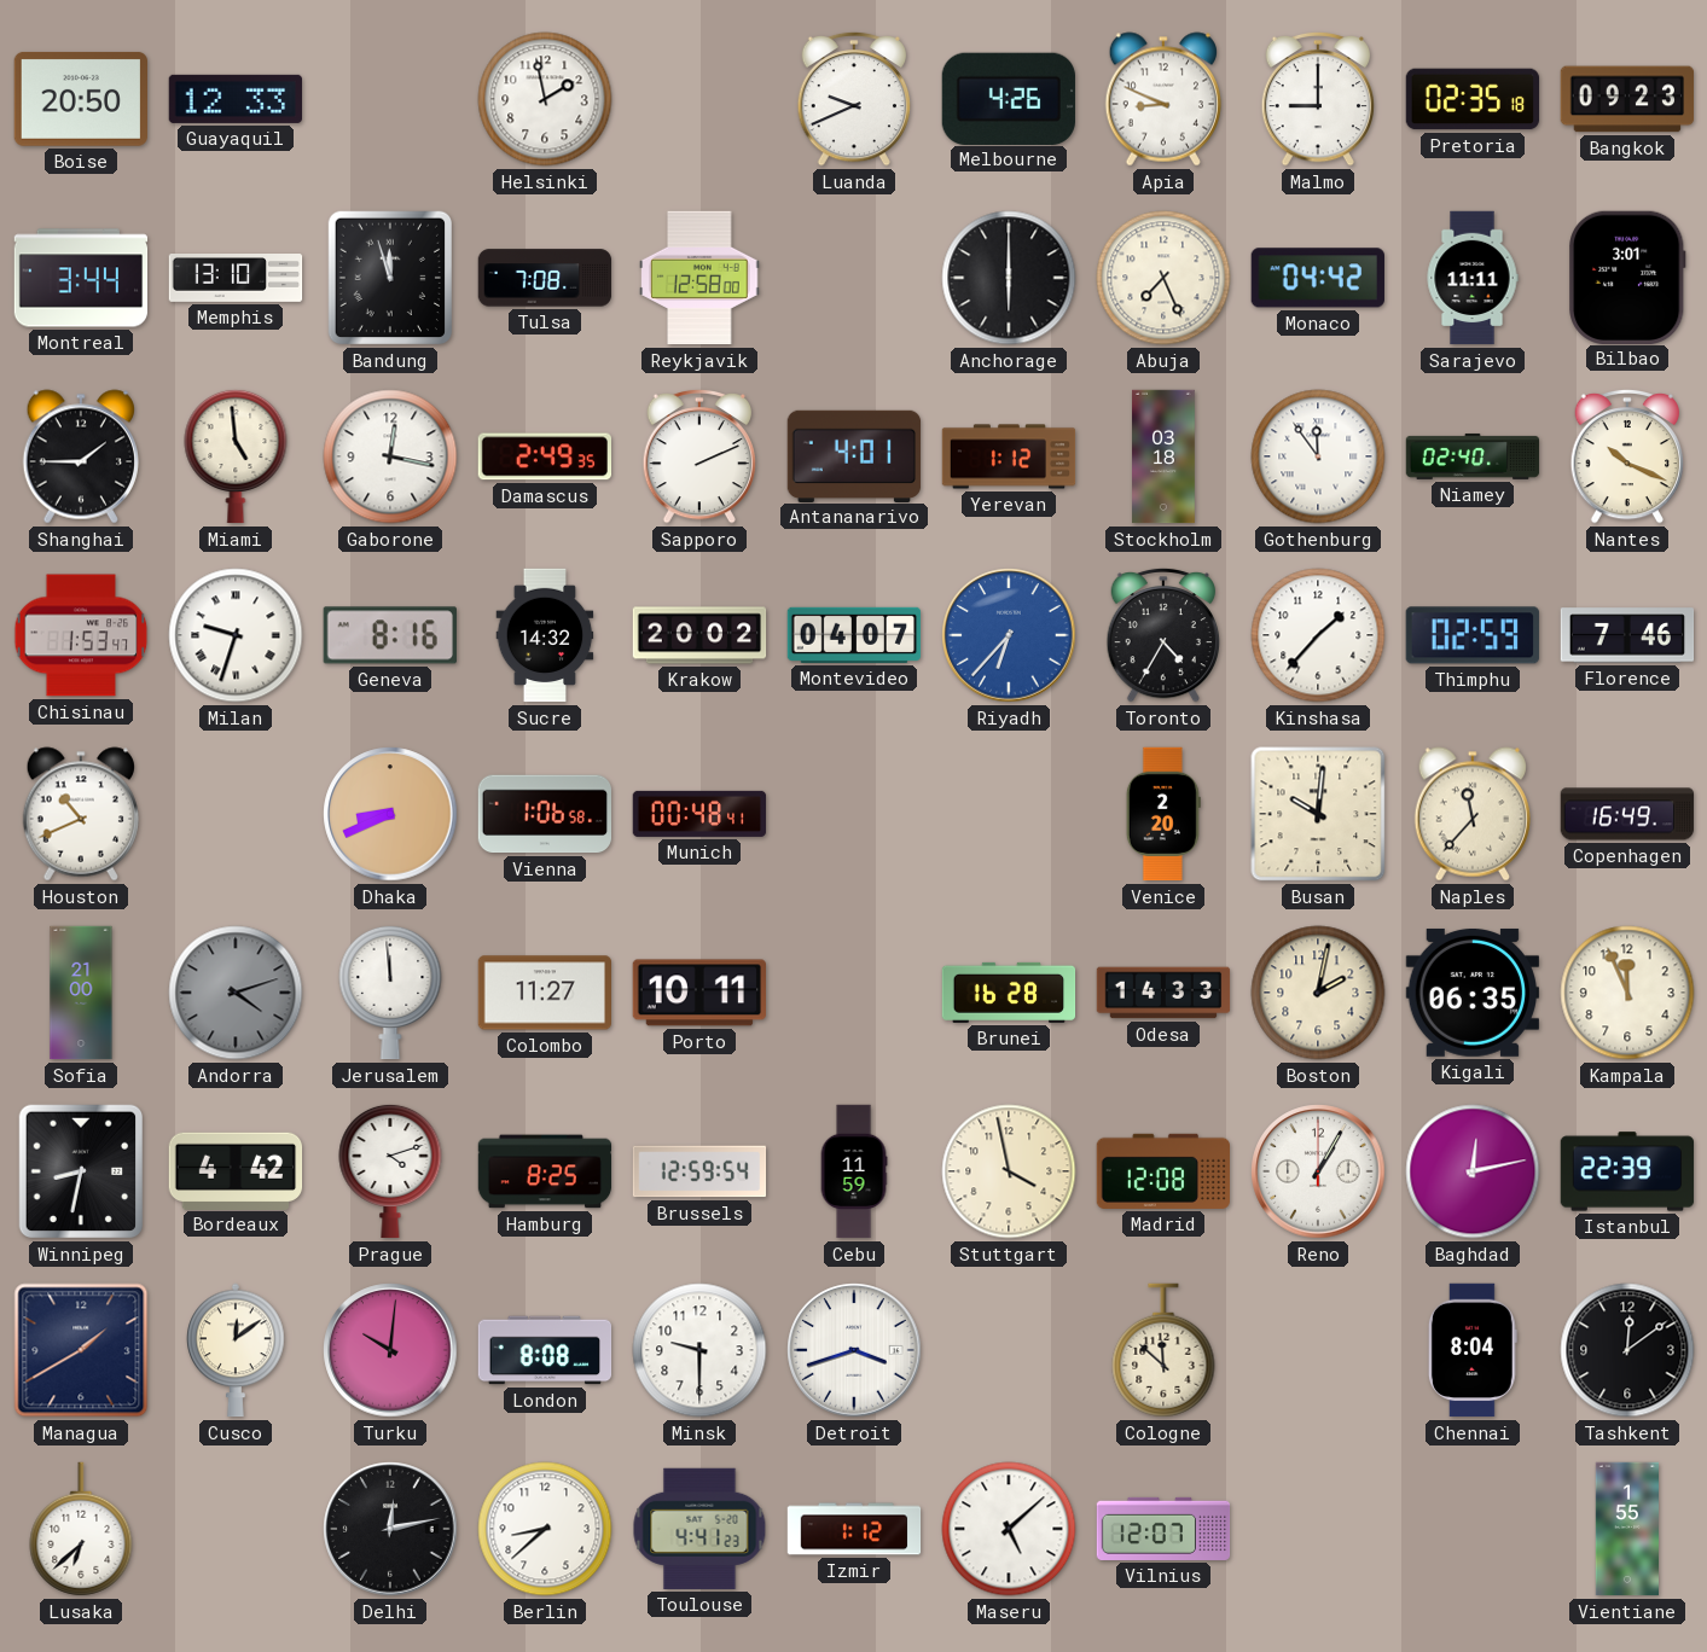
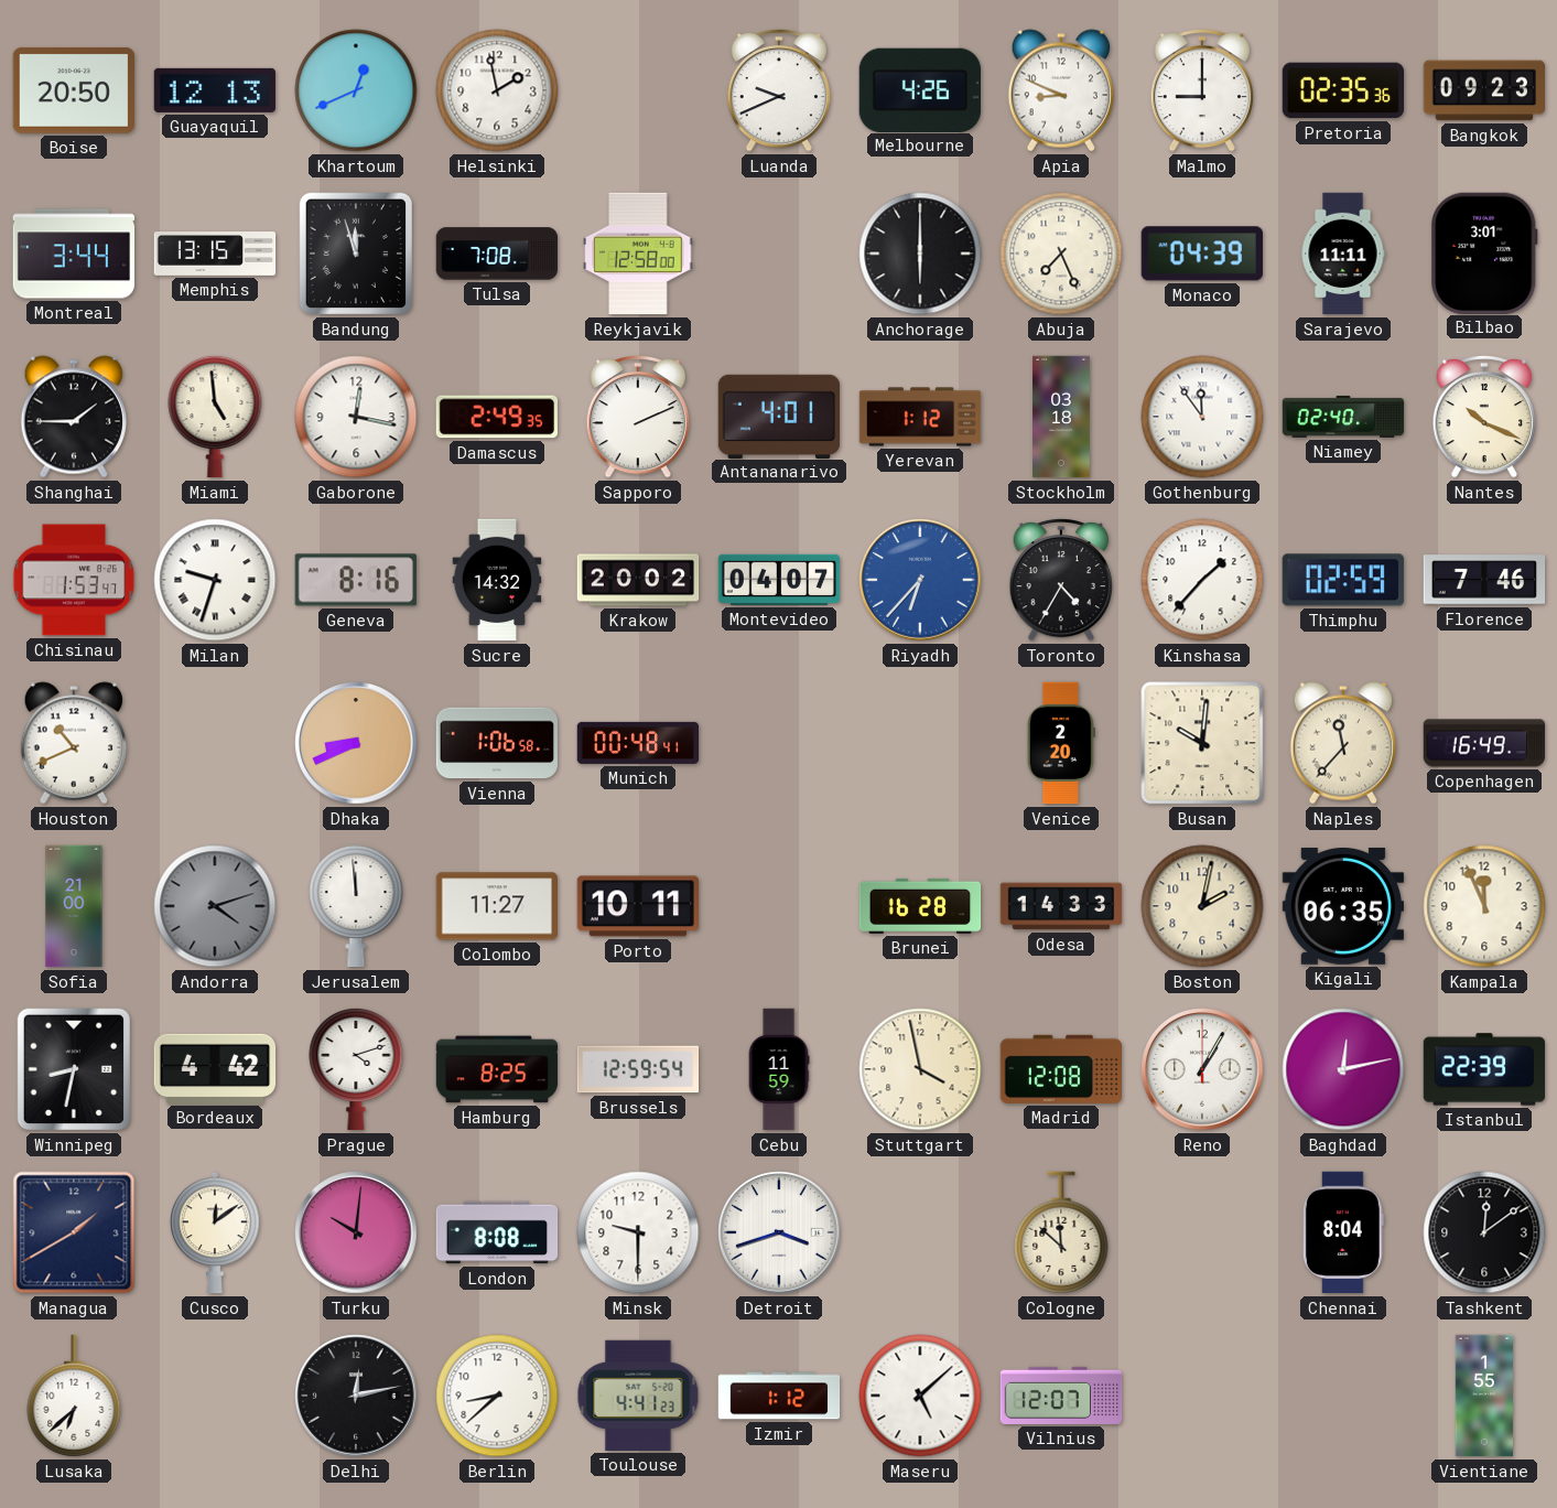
Guayaquil: 12:33 -> 12:13
Khartoum: none -> 12:41
Pretoria: 02:35:18 -> 02:35:36
Memphis: 13:10 -> 13:15
Monaco: 04:42 -> 04:39
